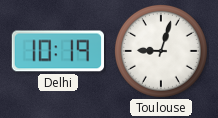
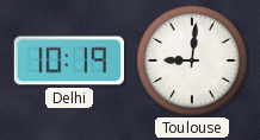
Toulouse: 9:03 -> 9:01
